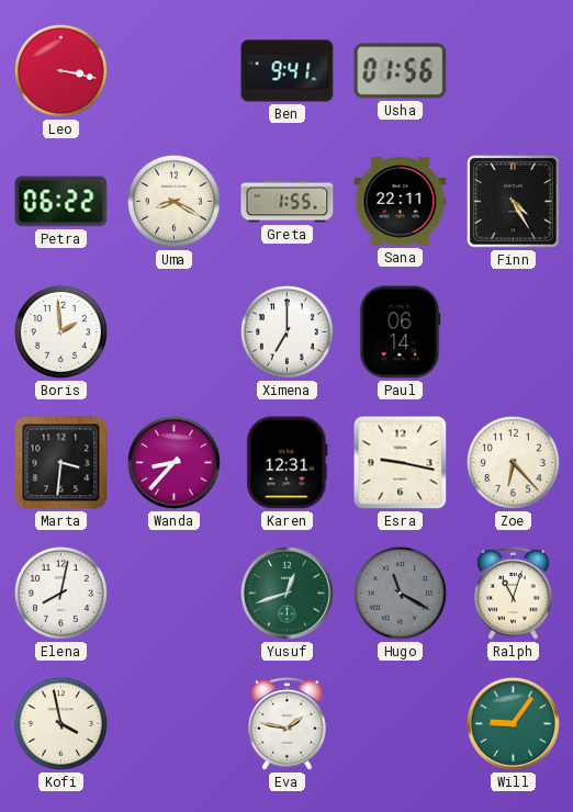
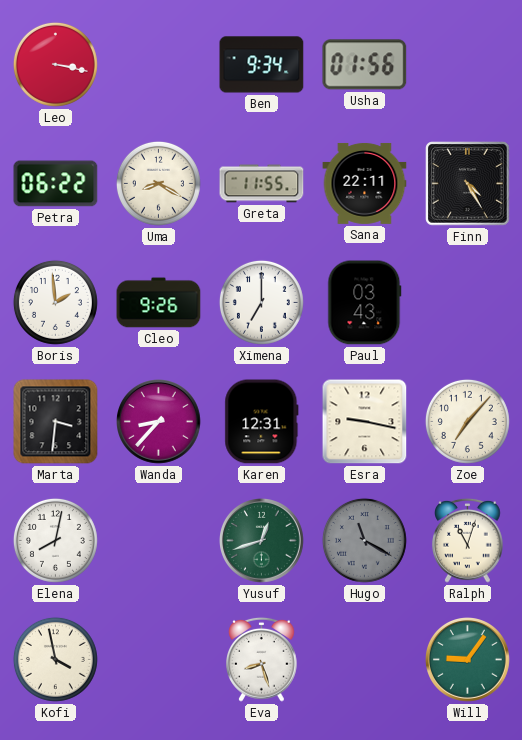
Ben: 9:41 -> 9:34
Greta: 1:55 -> 11:55
Cleo: none -> 9:26
Paul: 06:14 -> 03:43
Zoe: 6:23 -> 7:07
Eva: 1:47 -> 8:27
